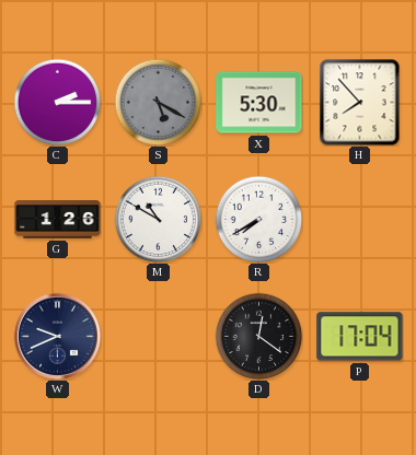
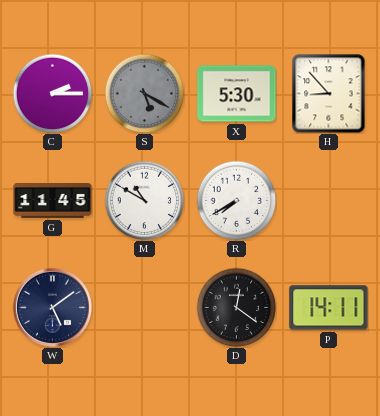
H: 7:53 -> 8:53
G: 1:26 -> 11:45
W: 9:41 -> 5:09
P: 17:04 -> 14:11
